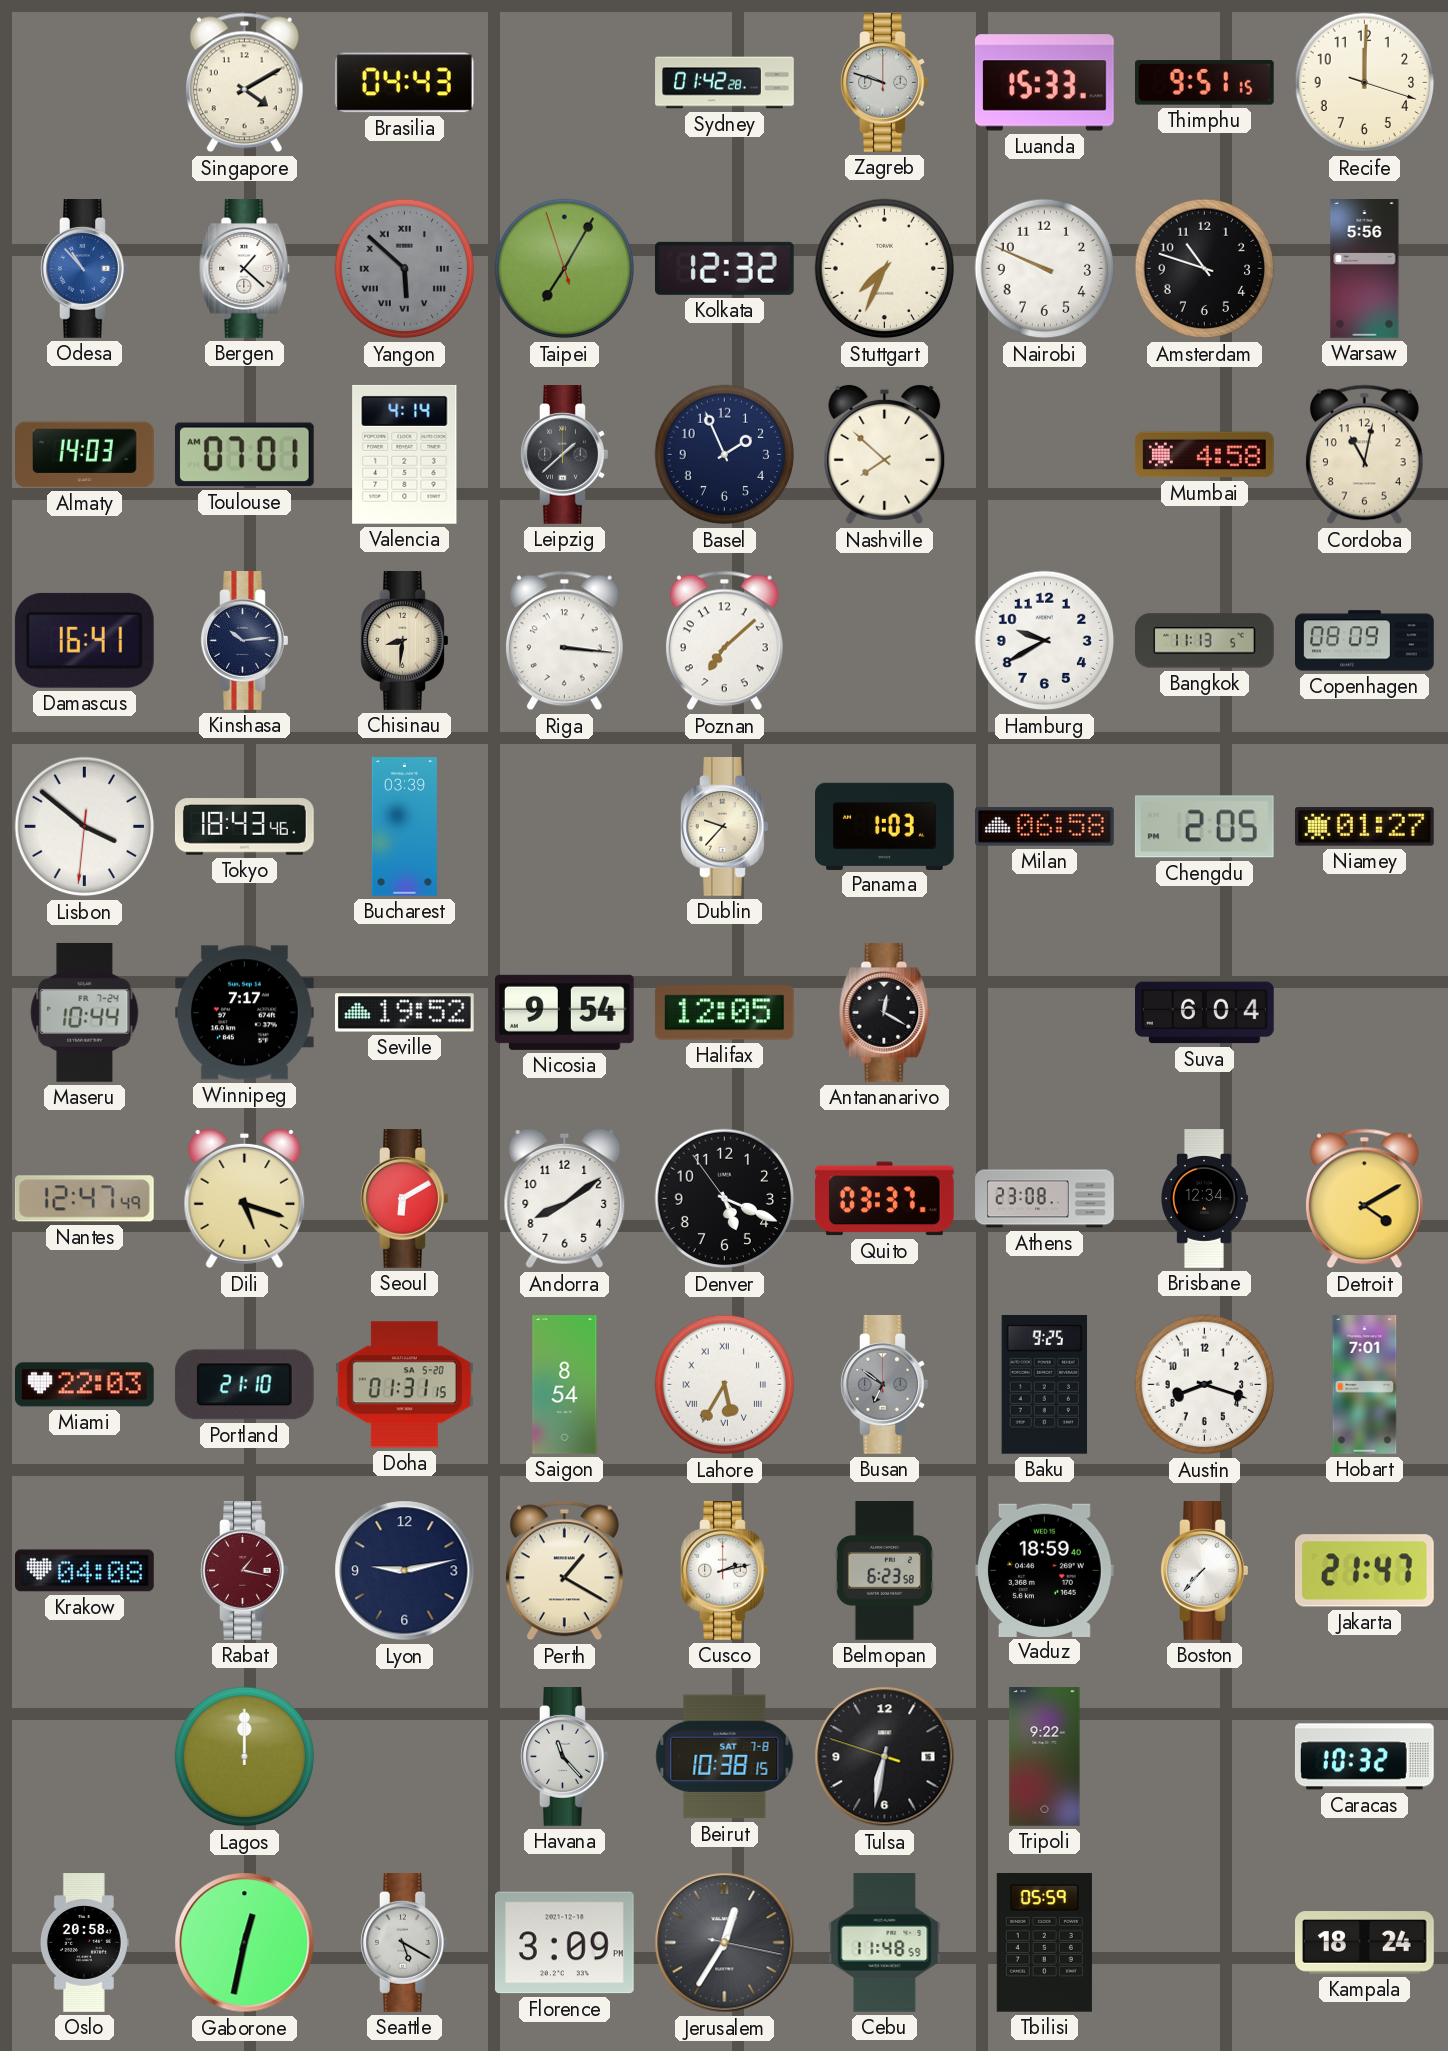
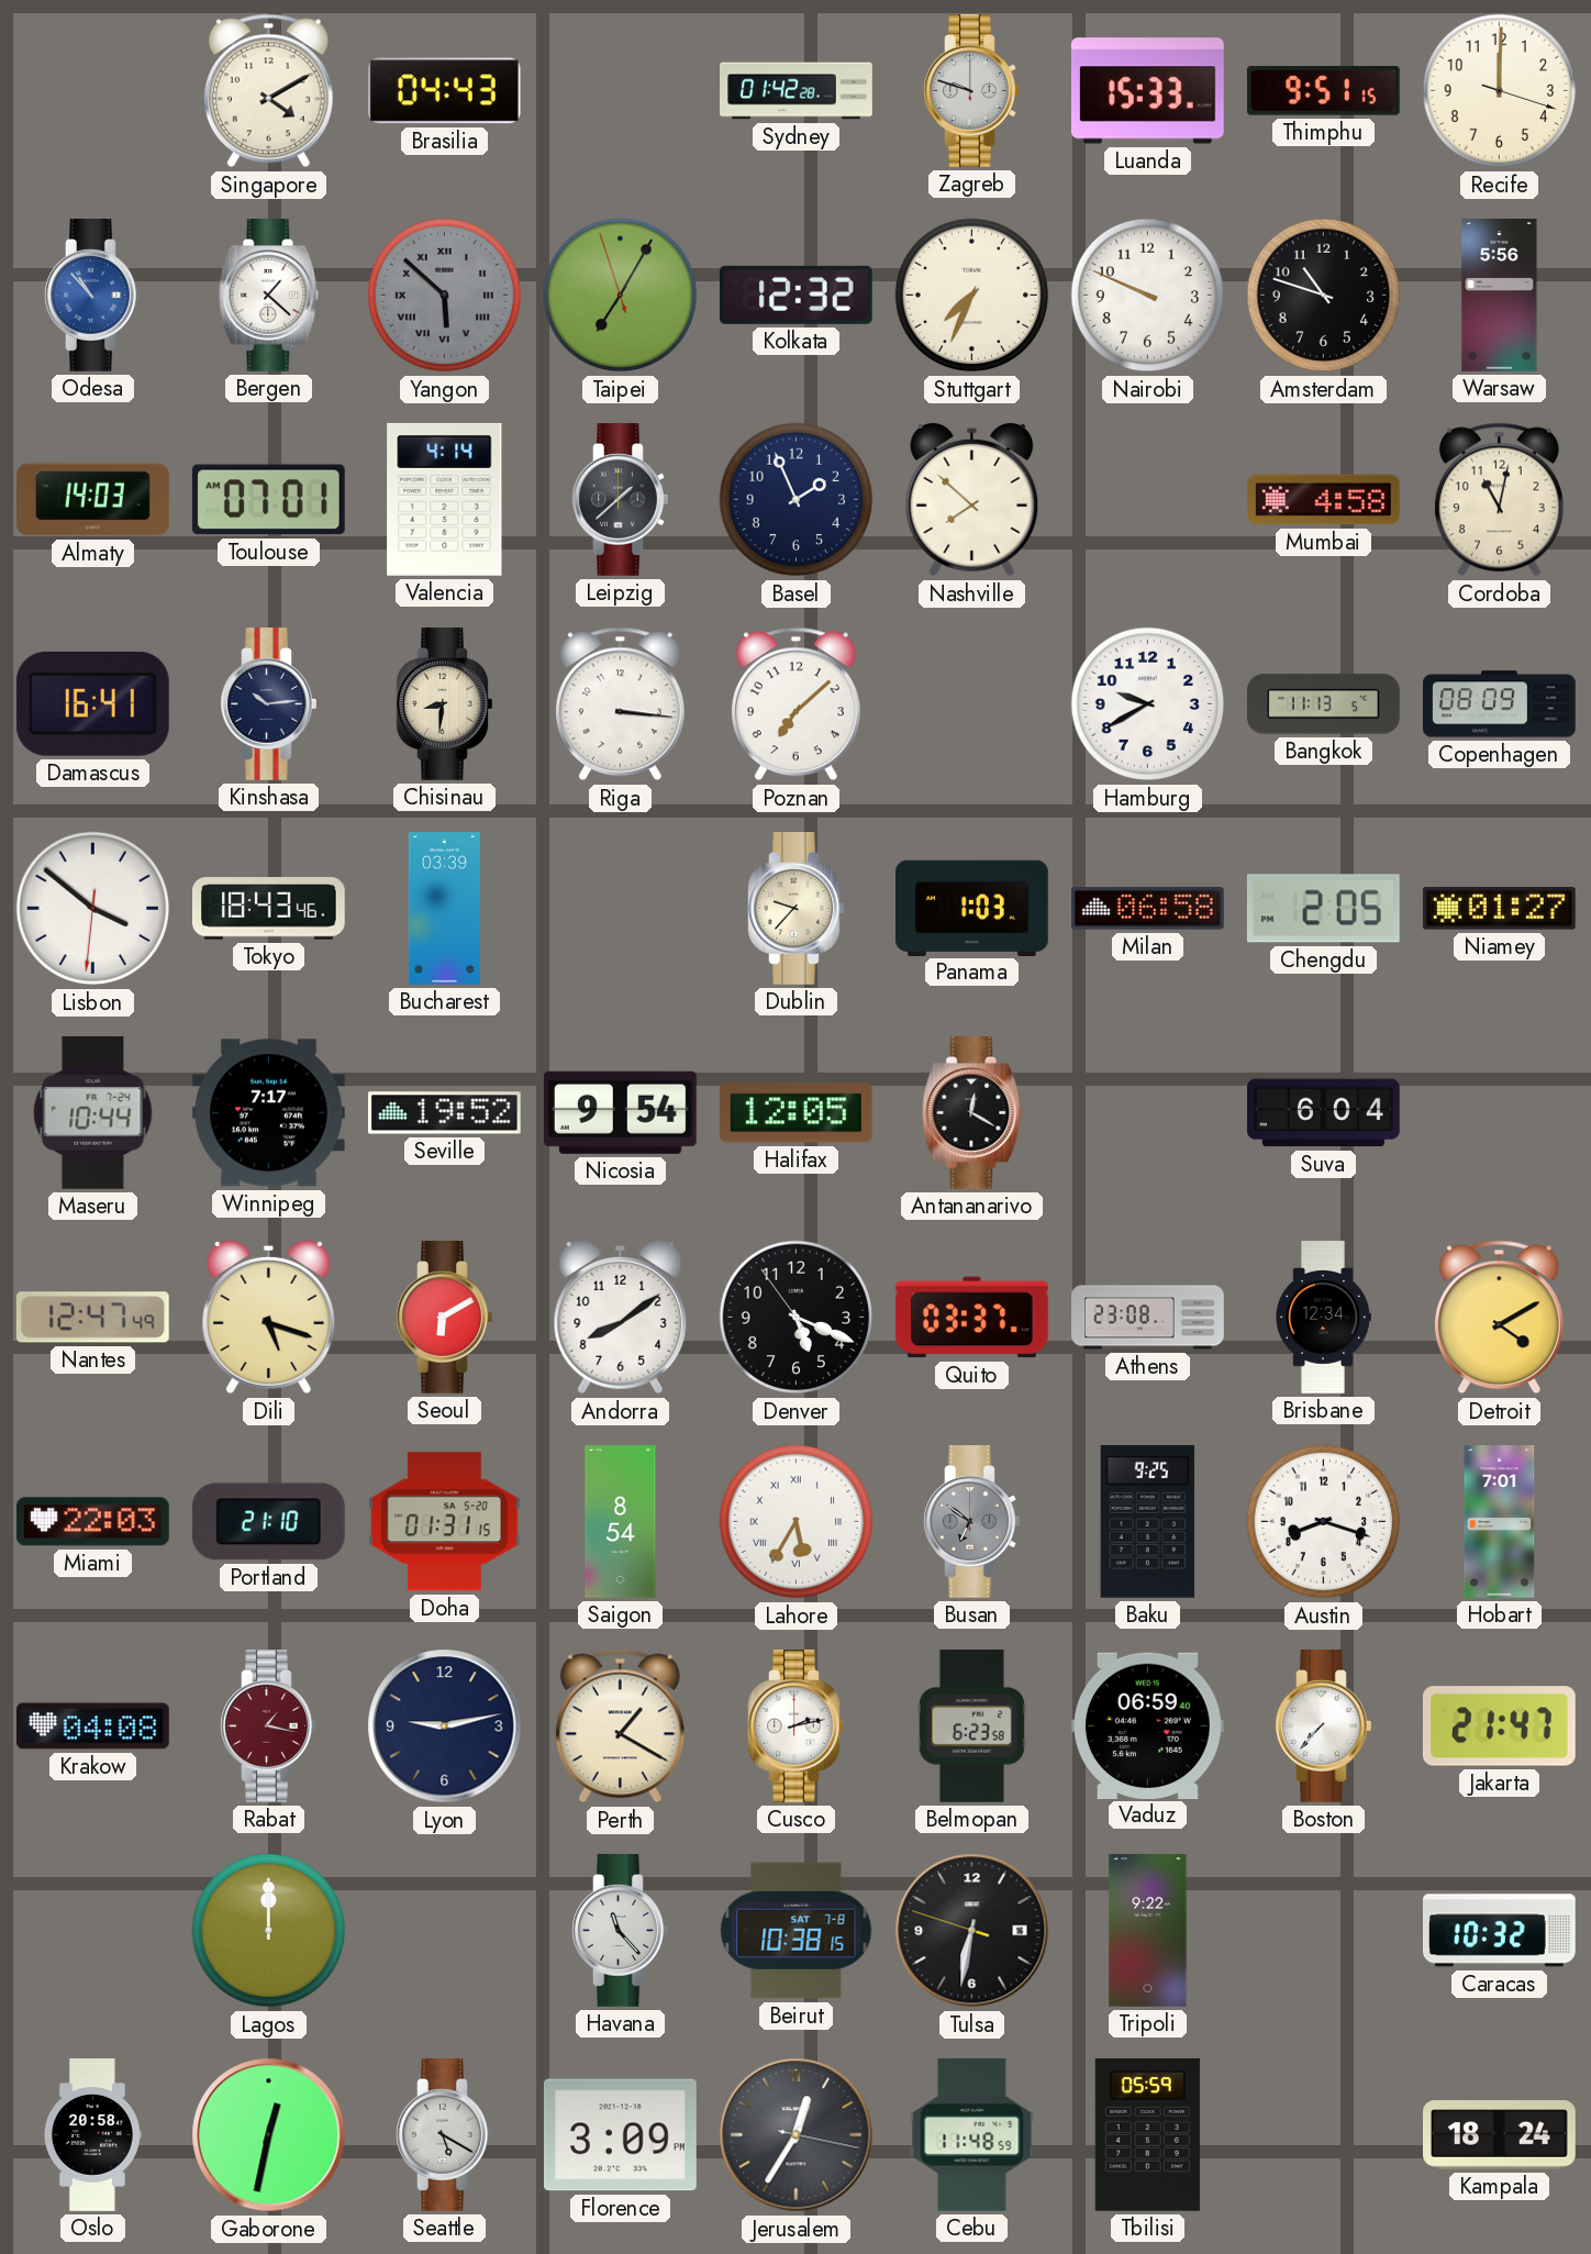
Vaduz: 18:59 -> 06:59
